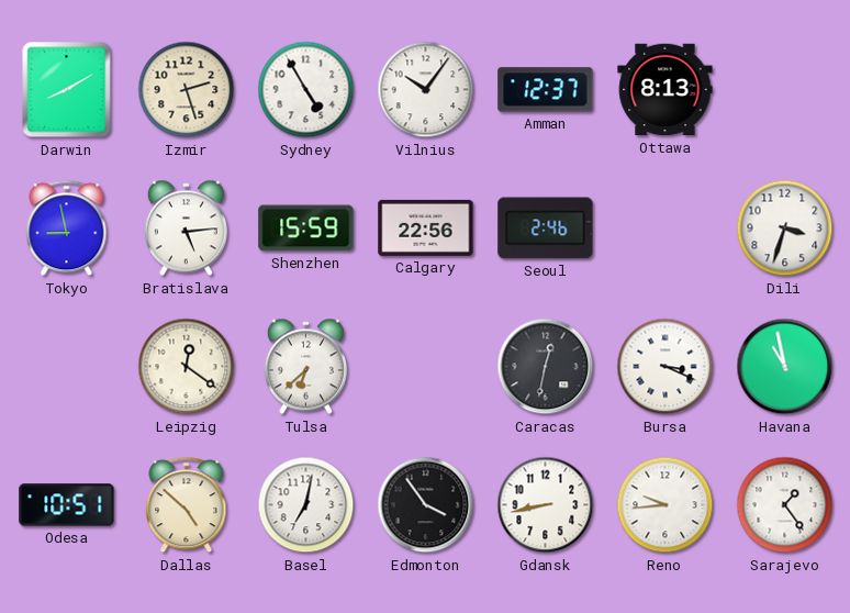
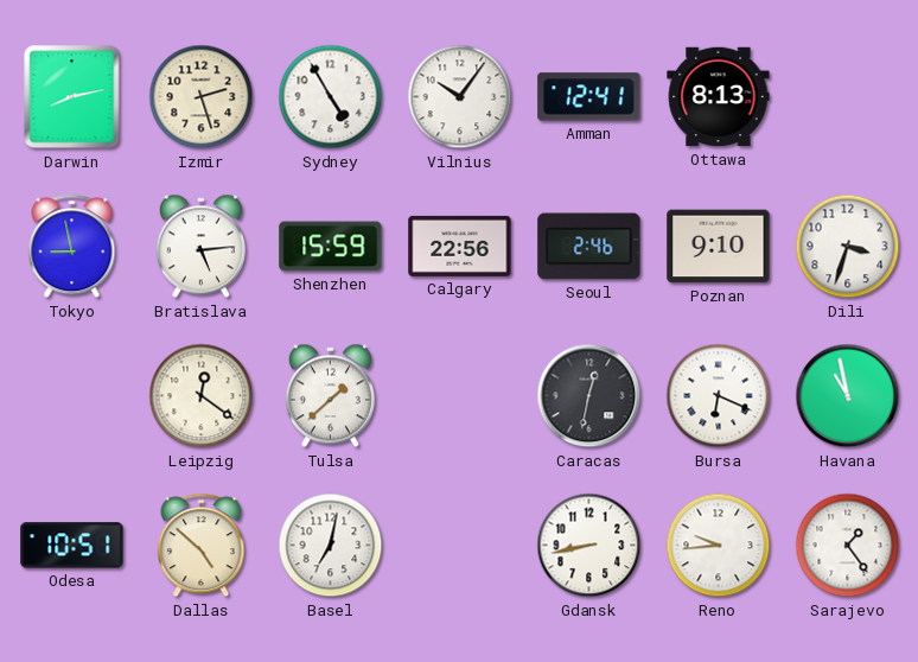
Darwin: 8:10 -> 8:13
Amman: 12:37 -> 12:41
Poznan: none -> 9:10
Tulsa: 6:38 -> 1:38
Bursa: 3:19 -> 6:19
Edmonton: 3:54 -> none
